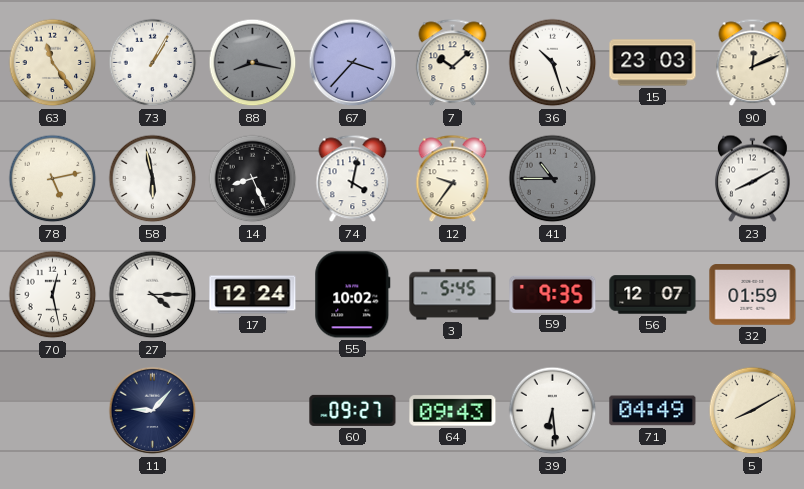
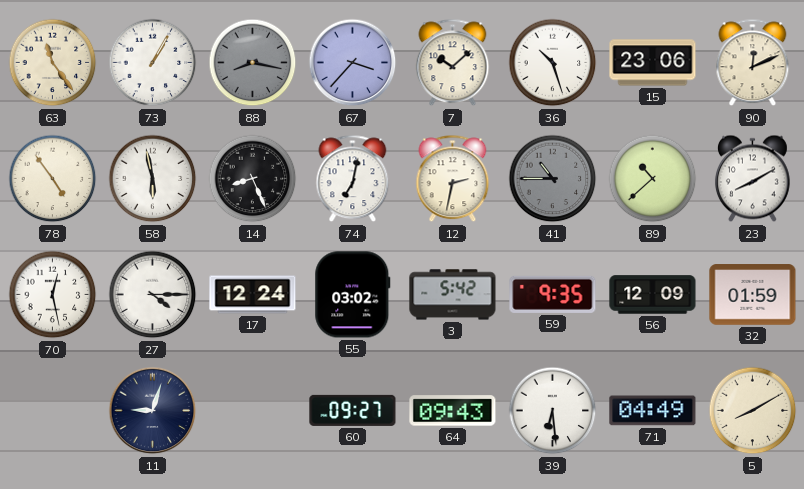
15: 23:03 -> 23:06
78: 5:13 -> 4:54
74: 4:02 -> 7:02
12: 9:36 -> 2:32
89: none -> 10:38
55: 10:02 -> 03:02
3: 5:45 -> 5:42
56: 12:07 -> 12:09
11: 9:07 -> 9:03
